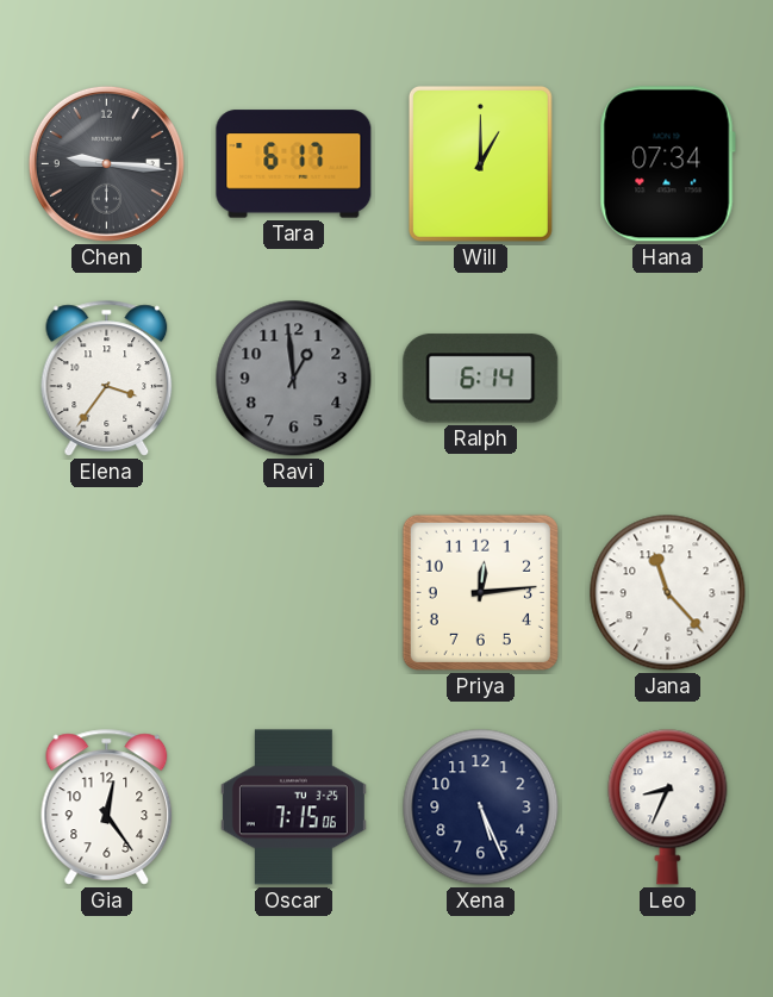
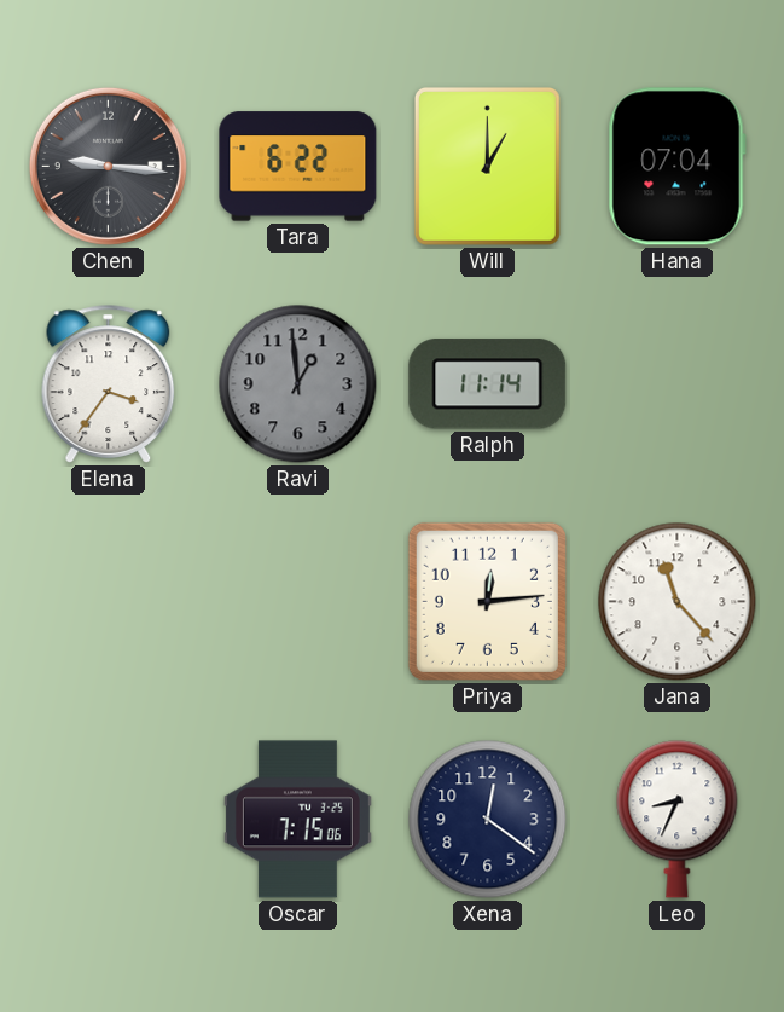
Tara: 6:17 -> 6:22
Hana: 07:34 -> 07:04
Ralph: 6:14 -> 11:14
Gia: 12:24 -> none
Xena: 5:26 -> 12:21
